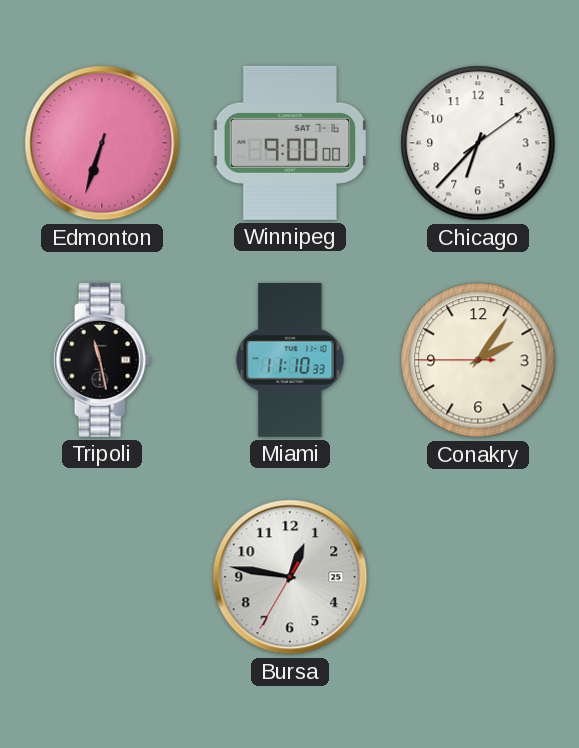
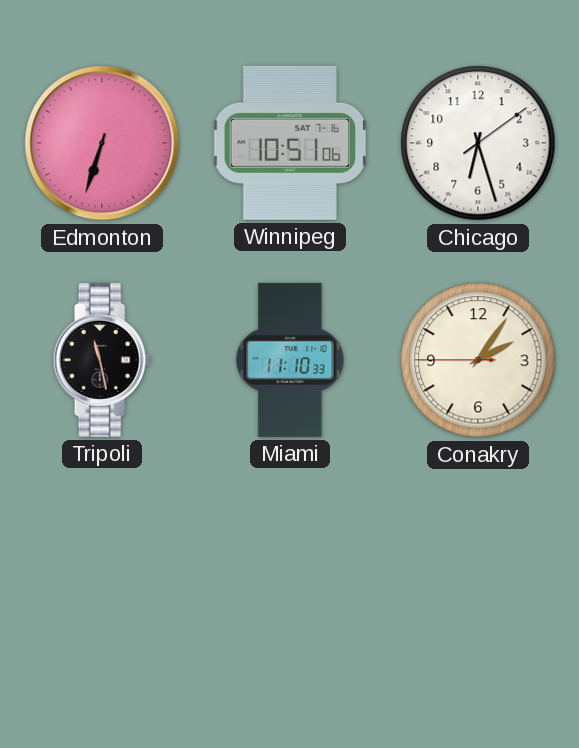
Winnipeg: 9:00 -> 10:51
Chicago: 6:37 -> 6:27
Bursa: 12:46 -> none
